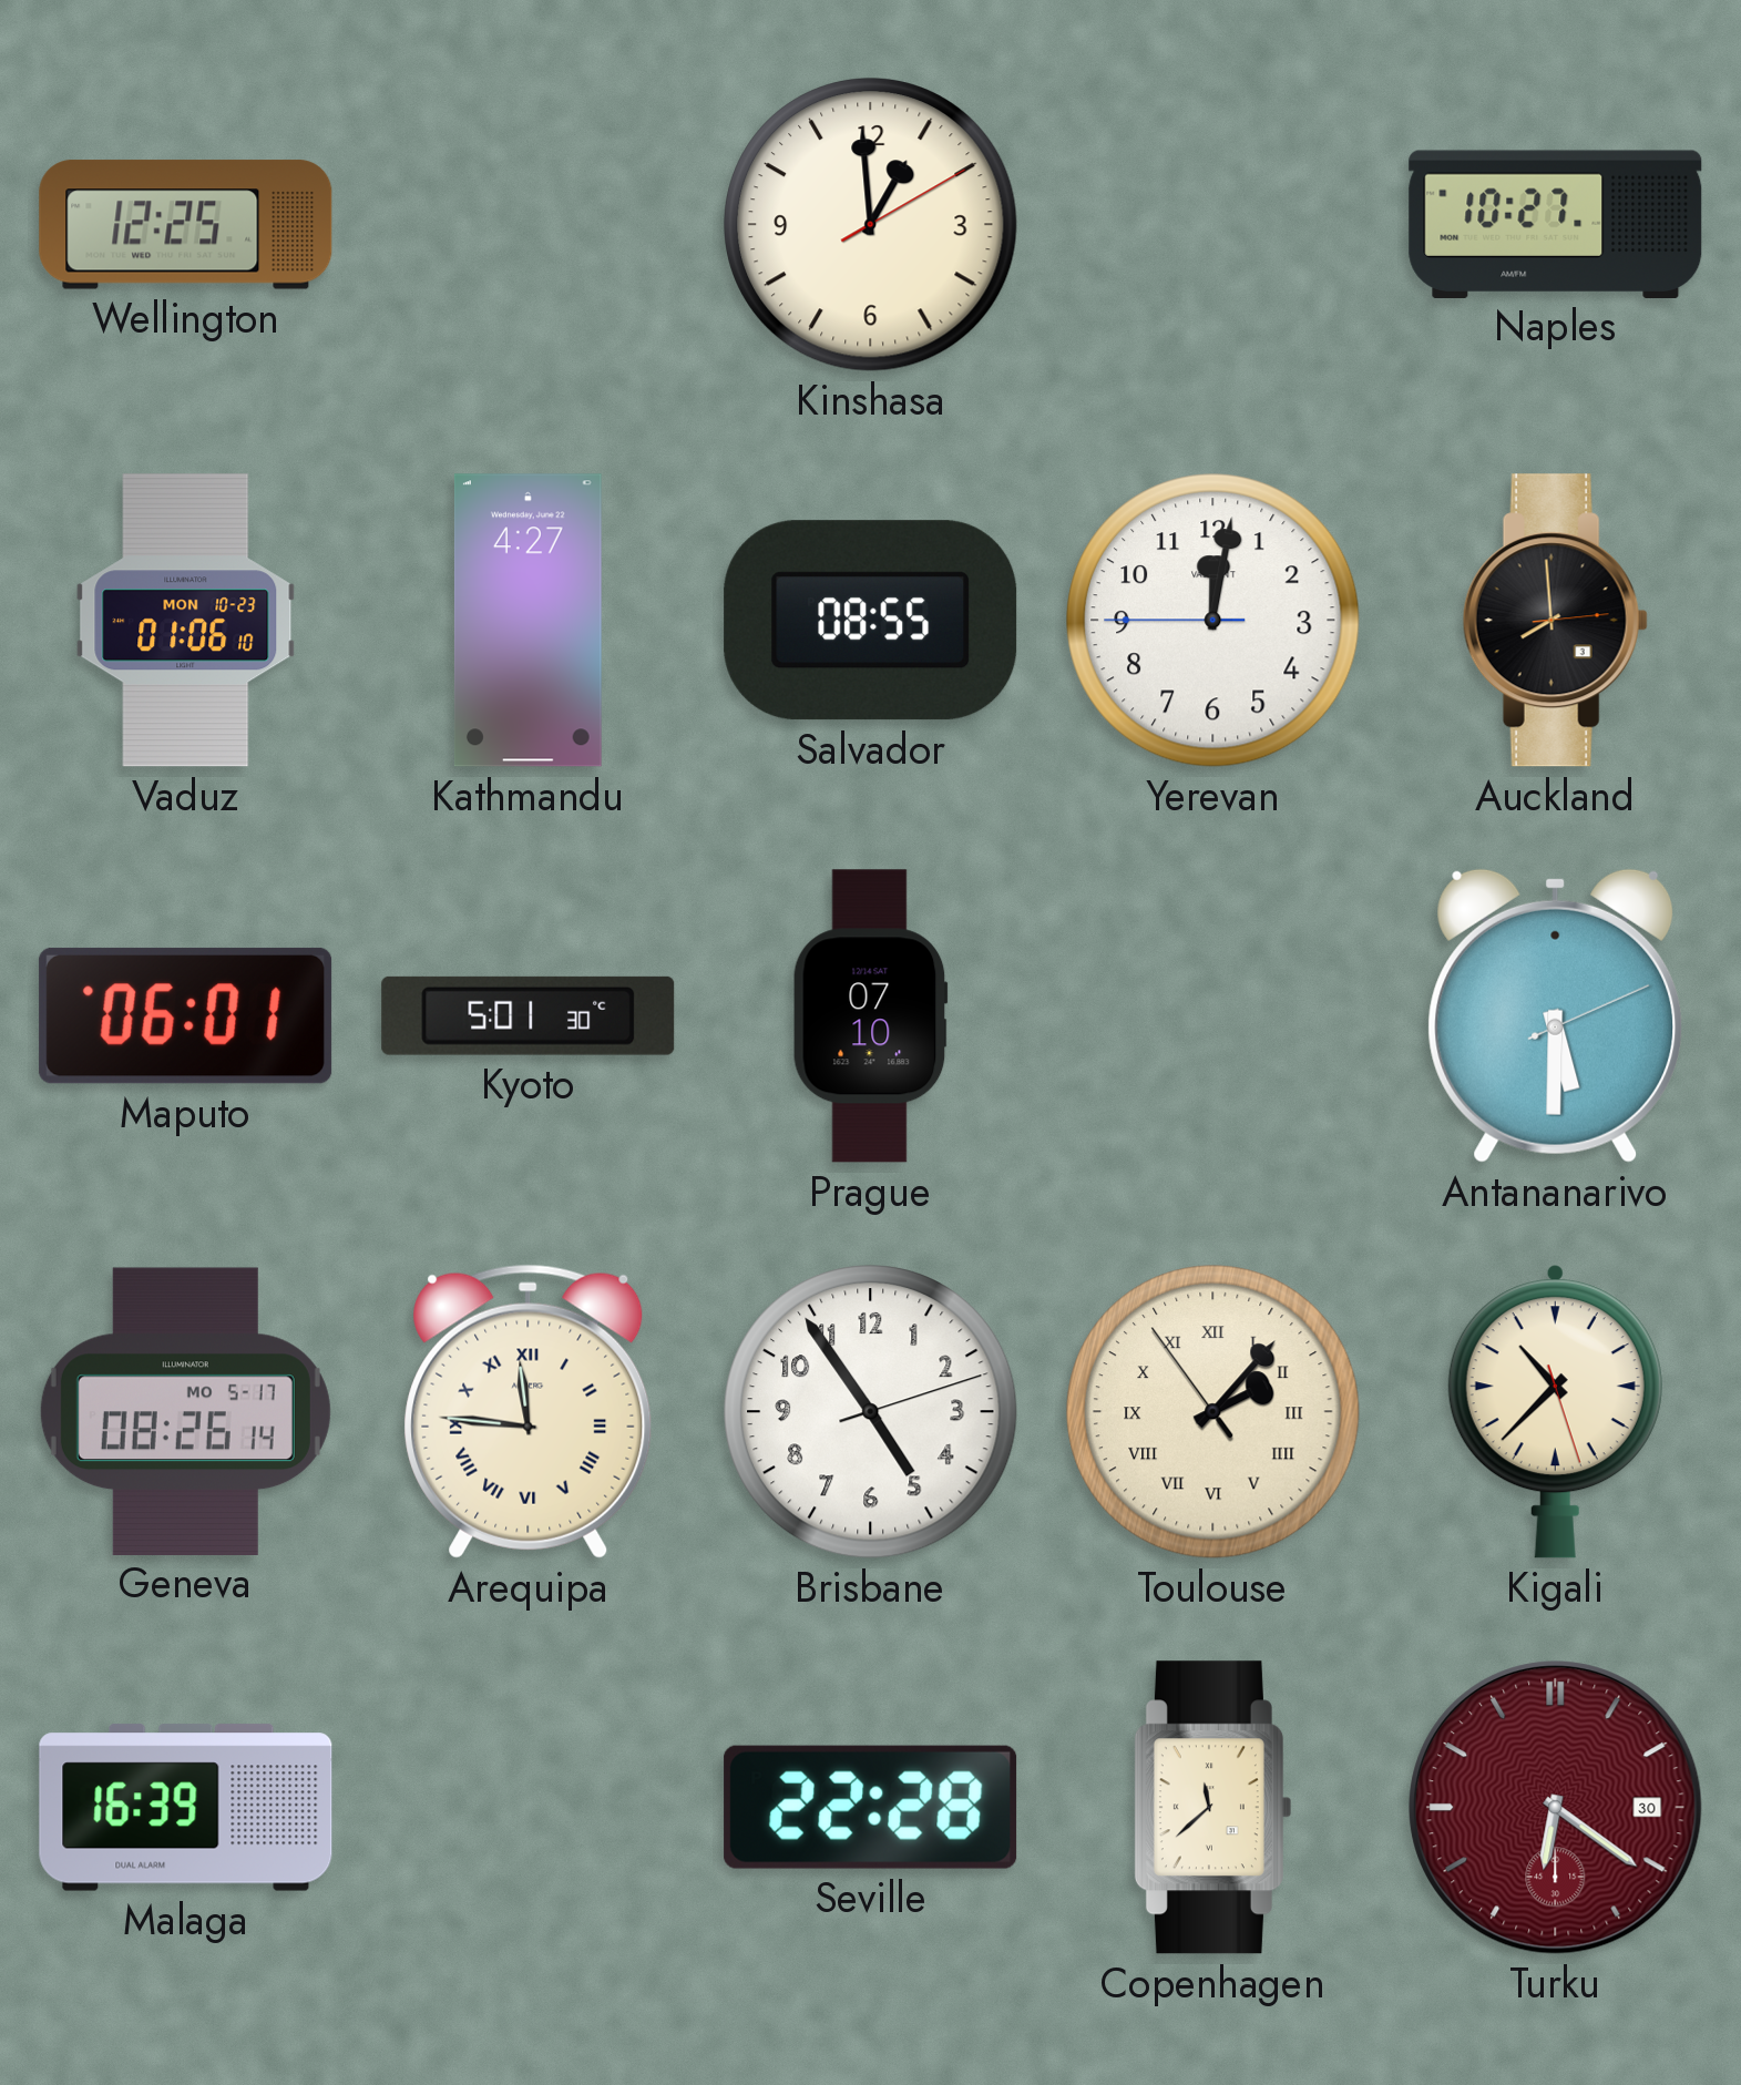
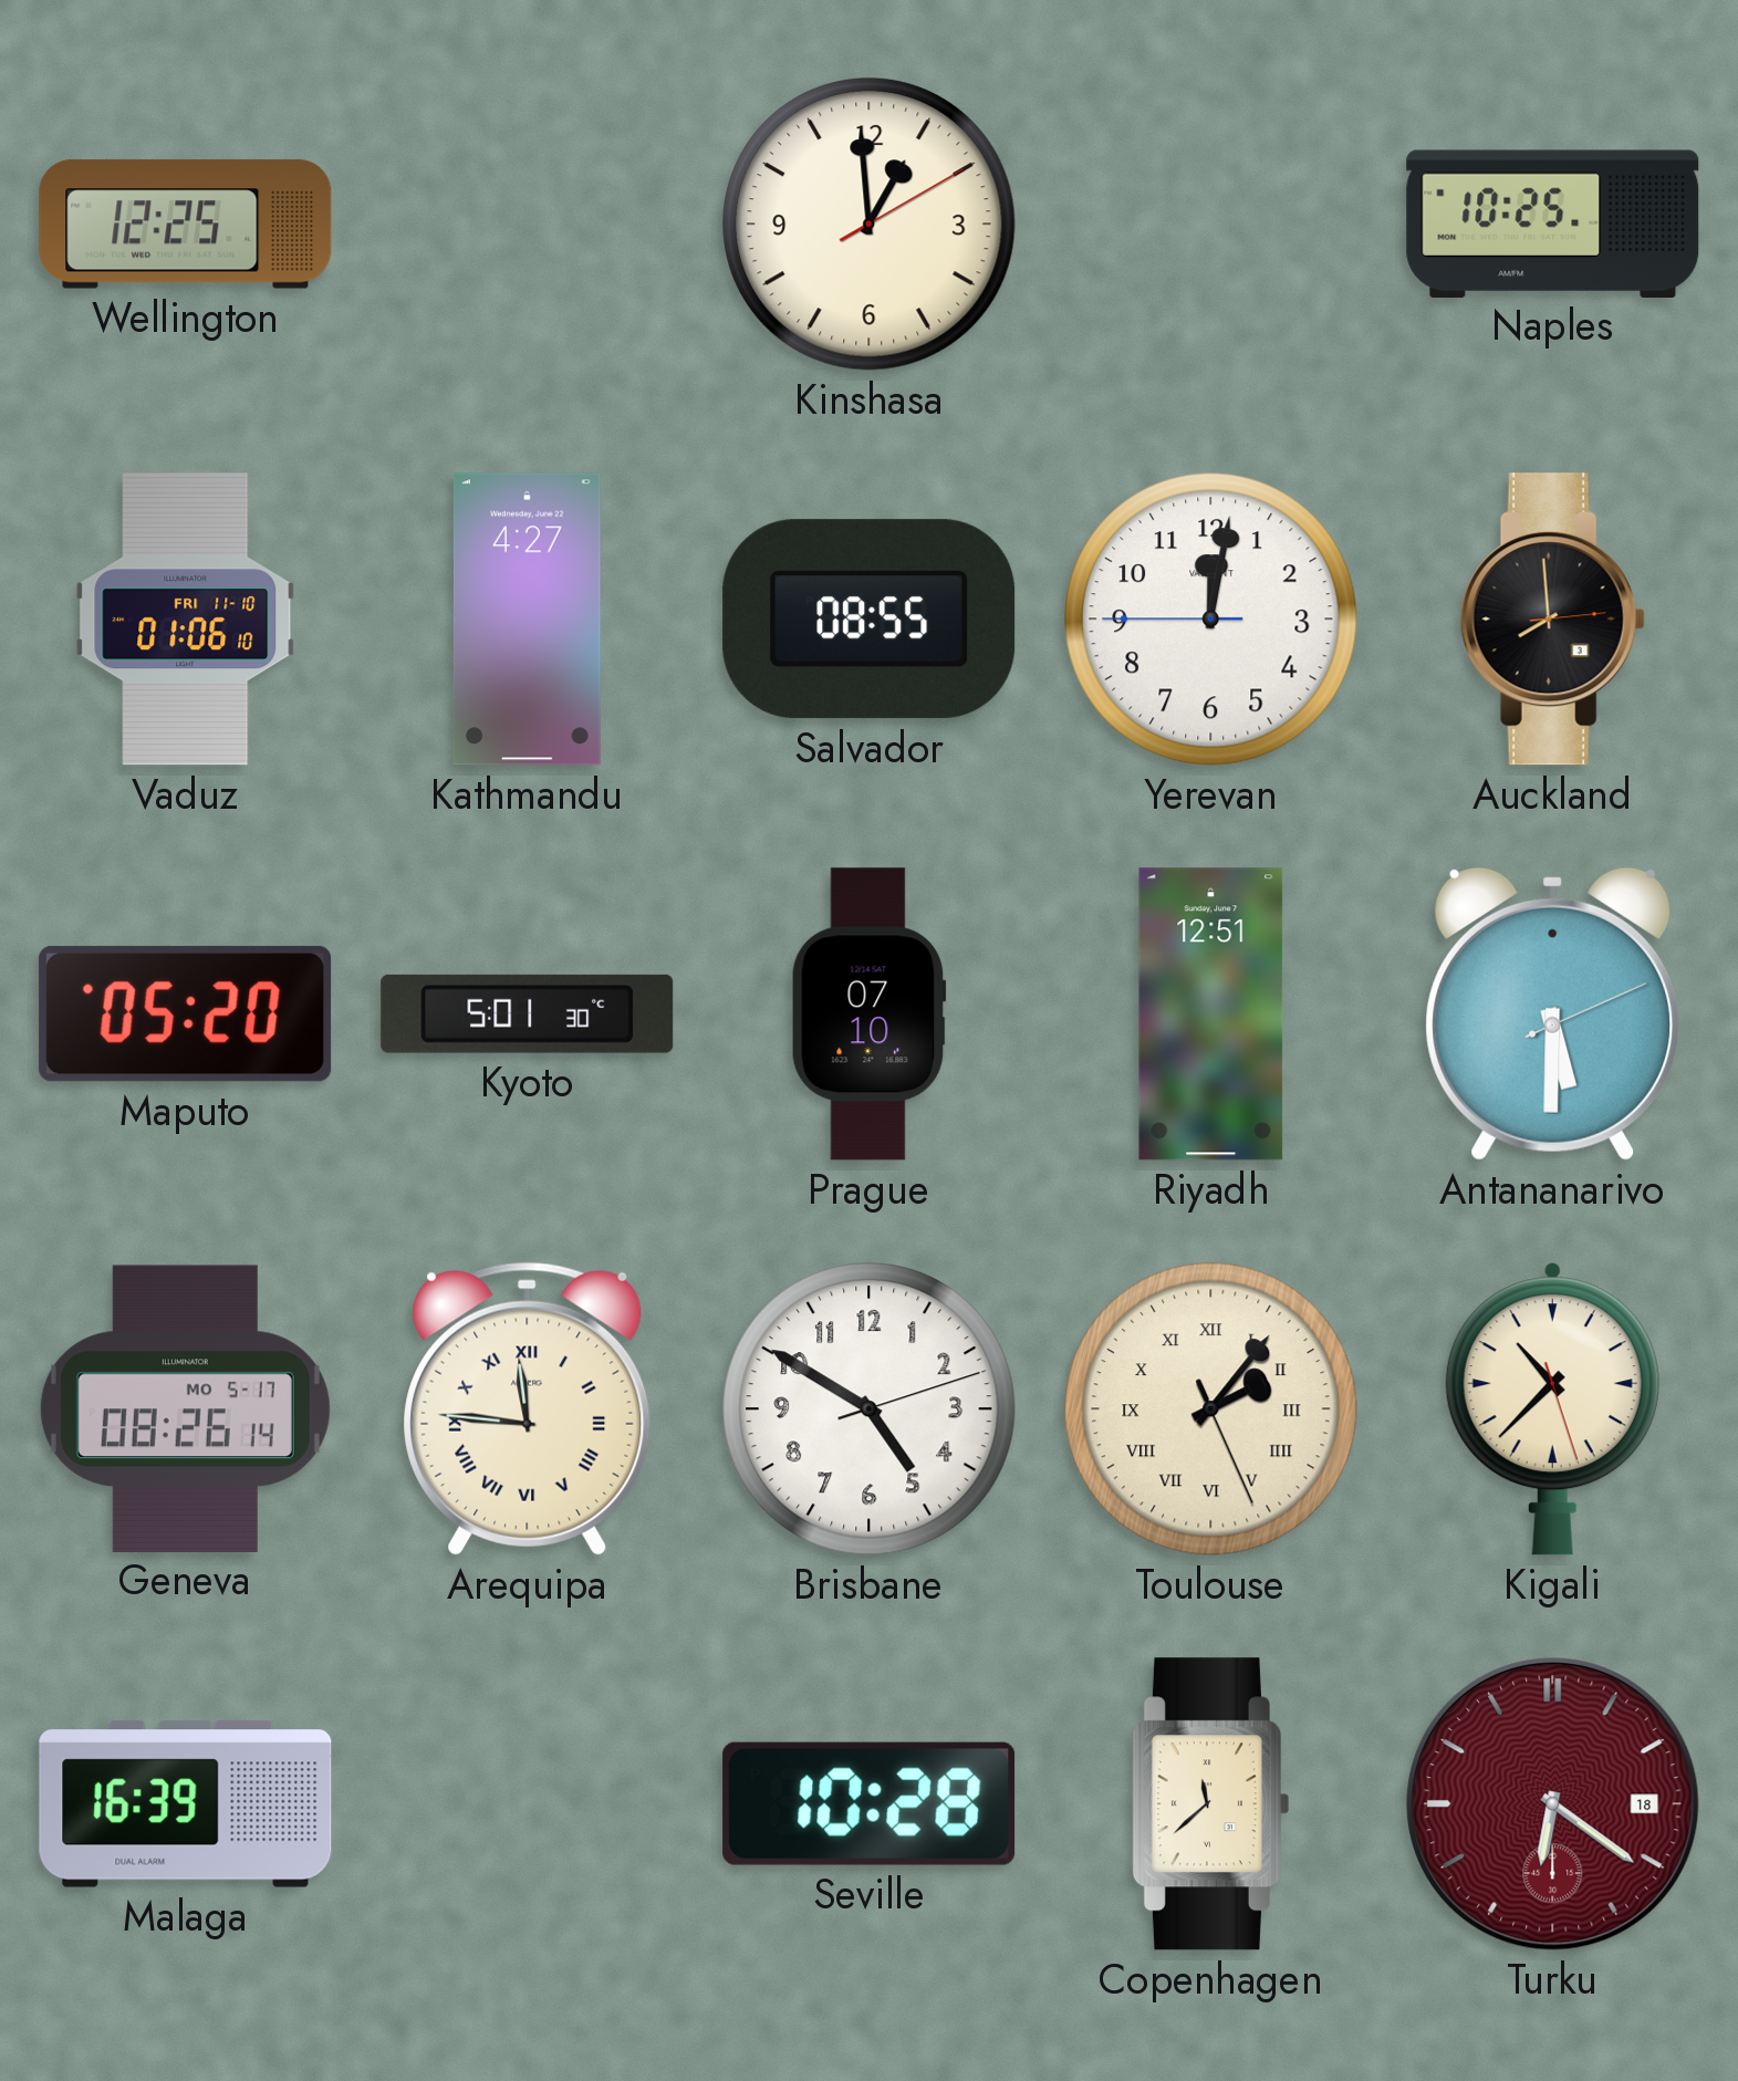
Naples: 10:27 -> 10:25
Vaduz date: MON 10-23 -> FRI 11-10
Maputo: 06:01 -> 05:20
Riyadh: none -> 12:51
Brisbane: 4:54 -> 4:50
Toulouse: 2:06:54 -> 2:06:26
Seville: 22:28 -> 10:28
Turku date: 30 -> 18
